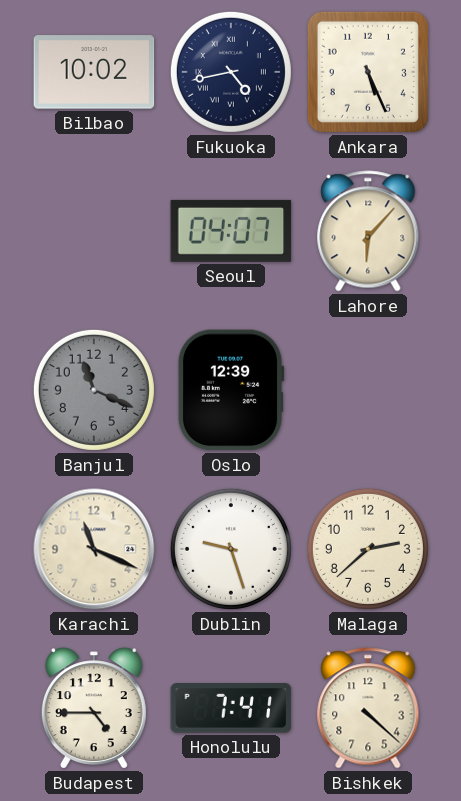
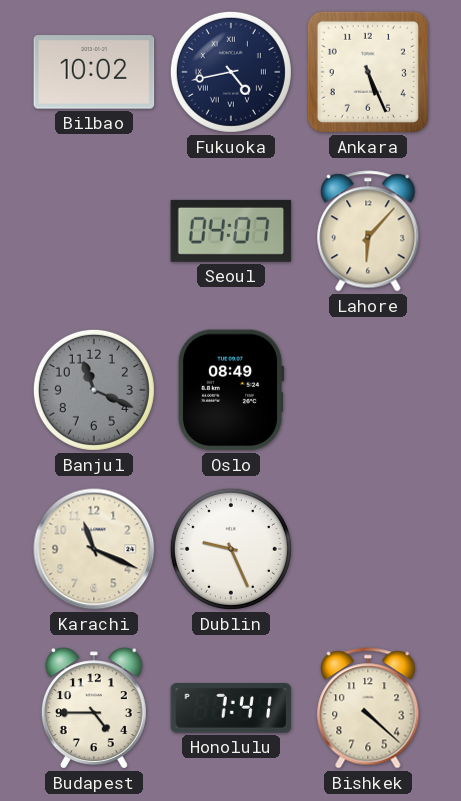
Oslo: 12:39 -> 08:49
Dublin: 9:27 -> 9:26
Malaga: 2:38 -> none
